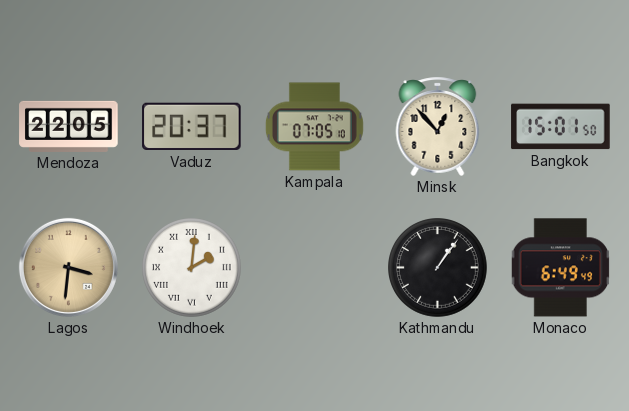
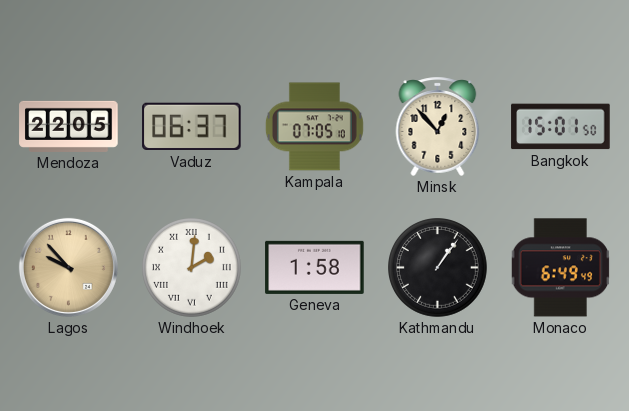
Vaduz: 20:37 -> 06:37
Lagos: 3:31 -> 9:53
Geneva: none -> 1:58
